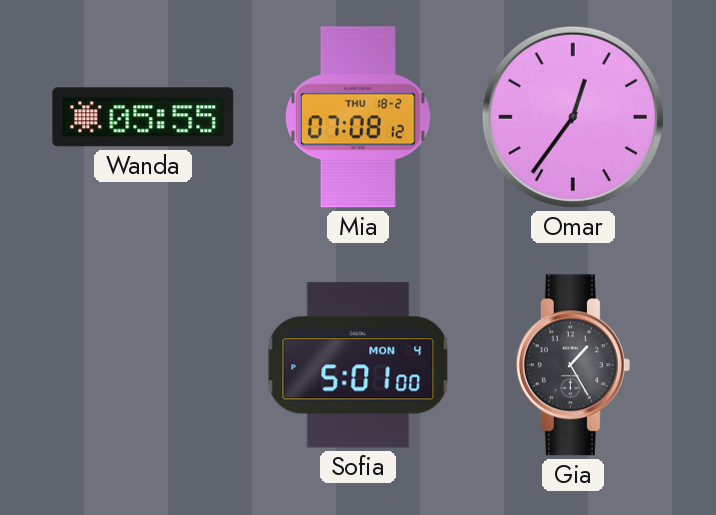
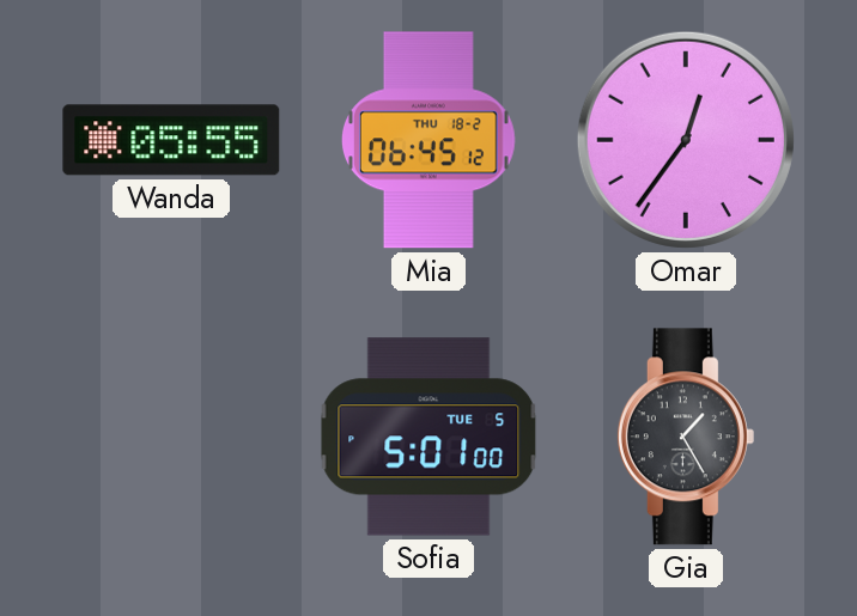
Mia: 07:08 -> 06:45
Sofia date: MON 4 -> TUE 5
